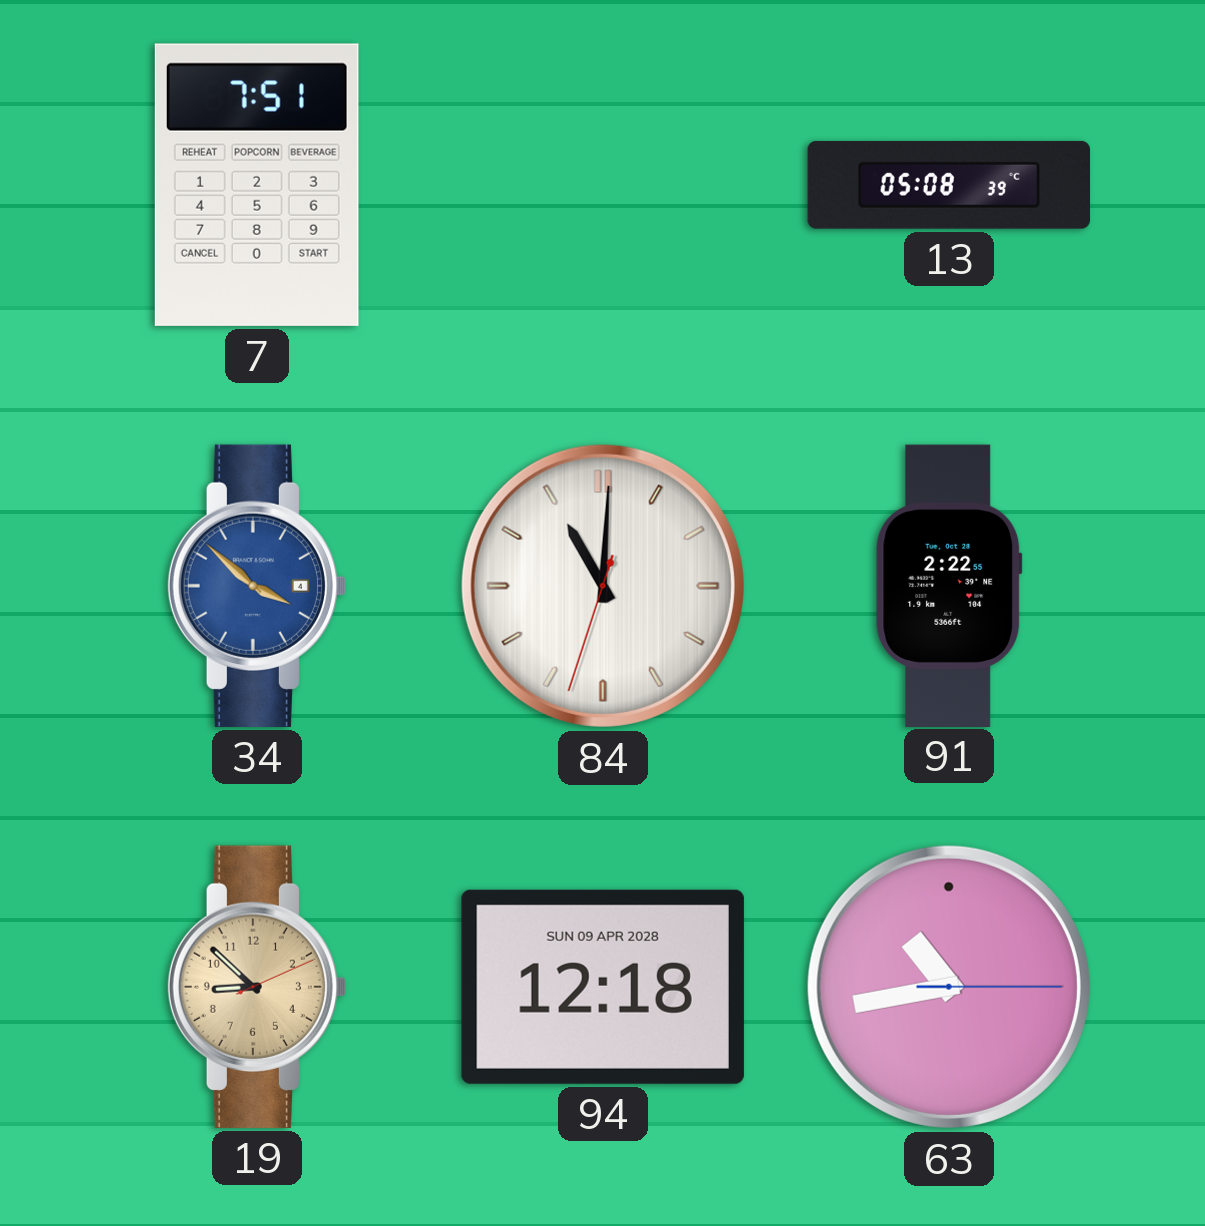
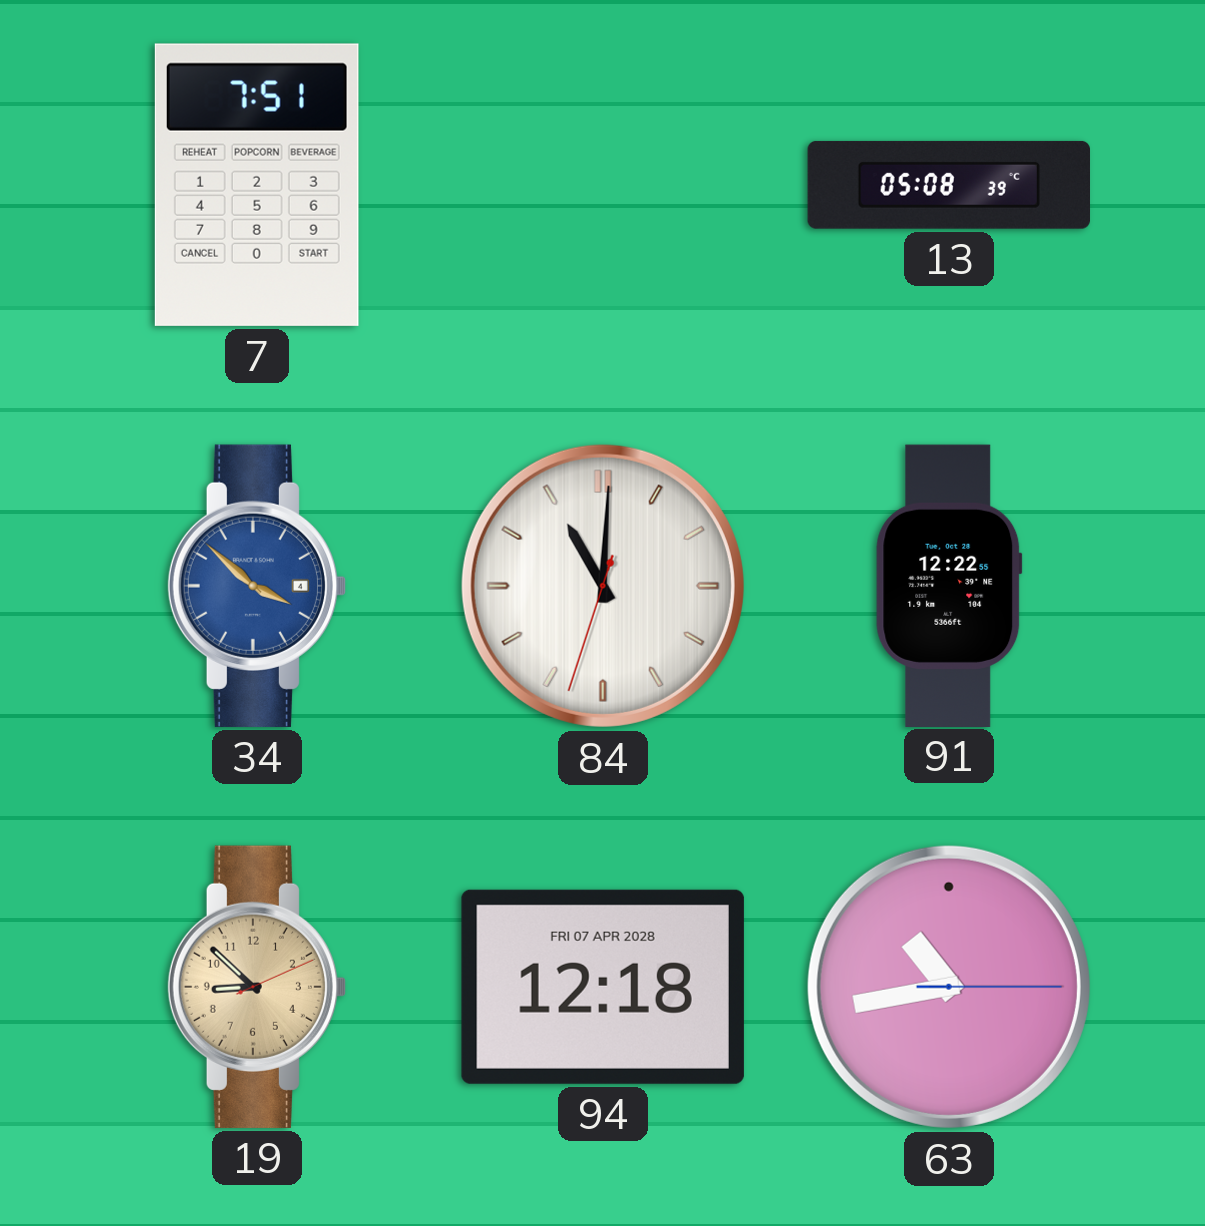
91: 2:22 -> 12:22
94 date: SUN 09 APR 2028 -> FRI 07 APR 2028
